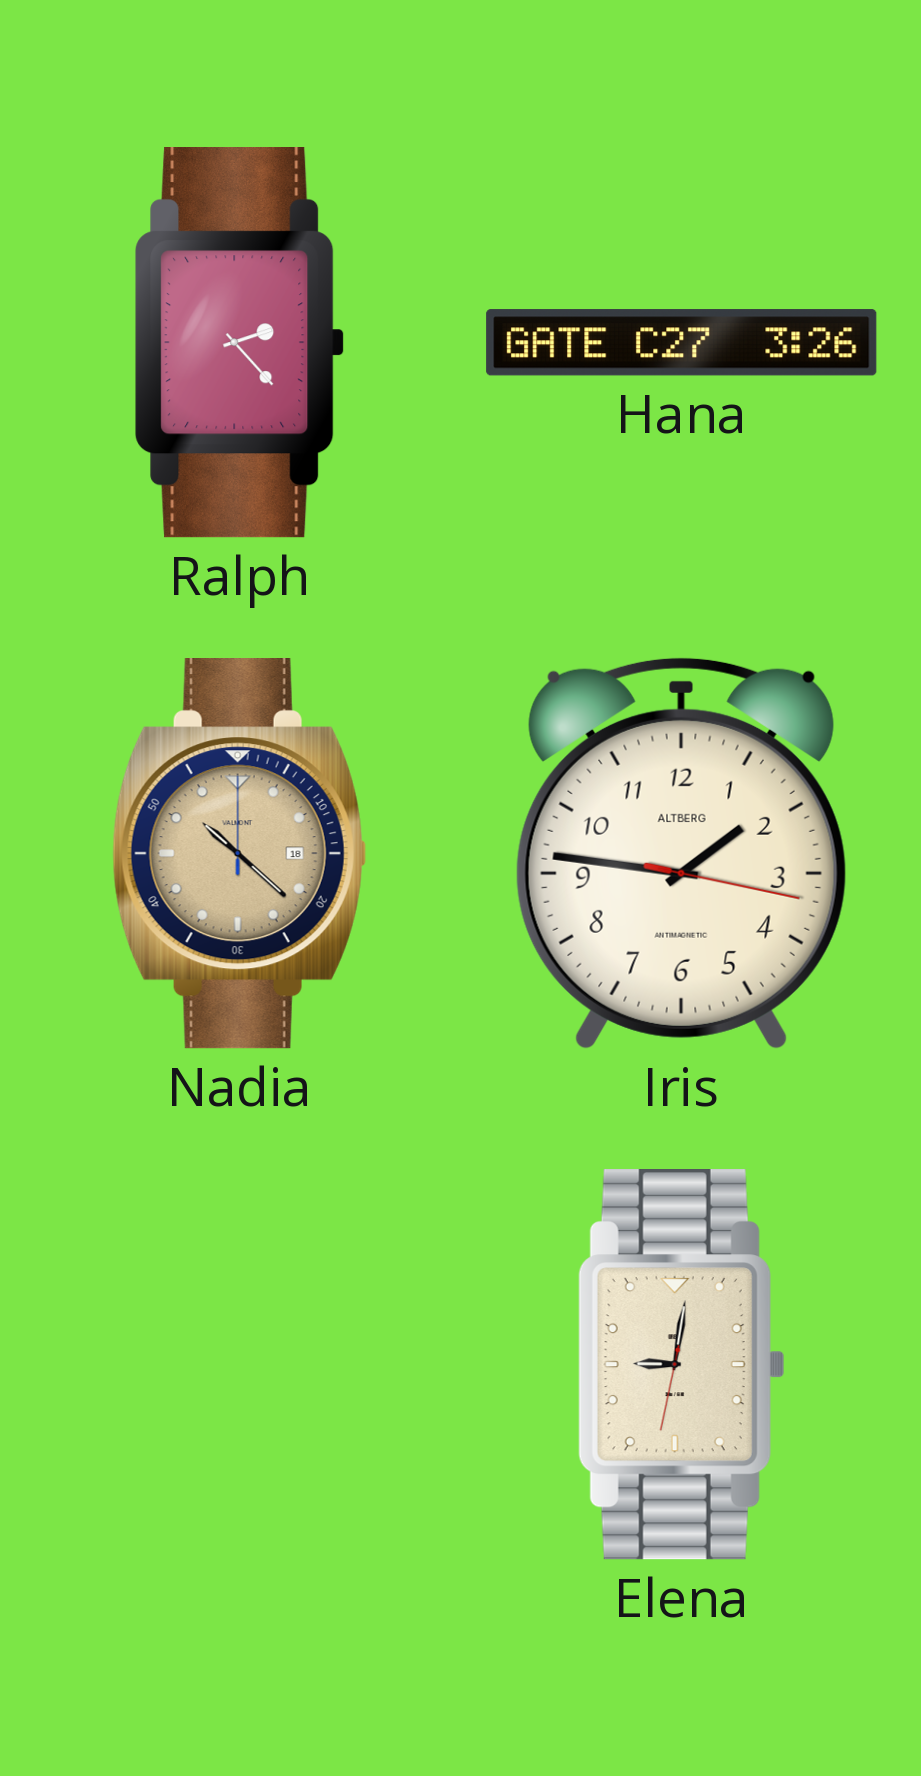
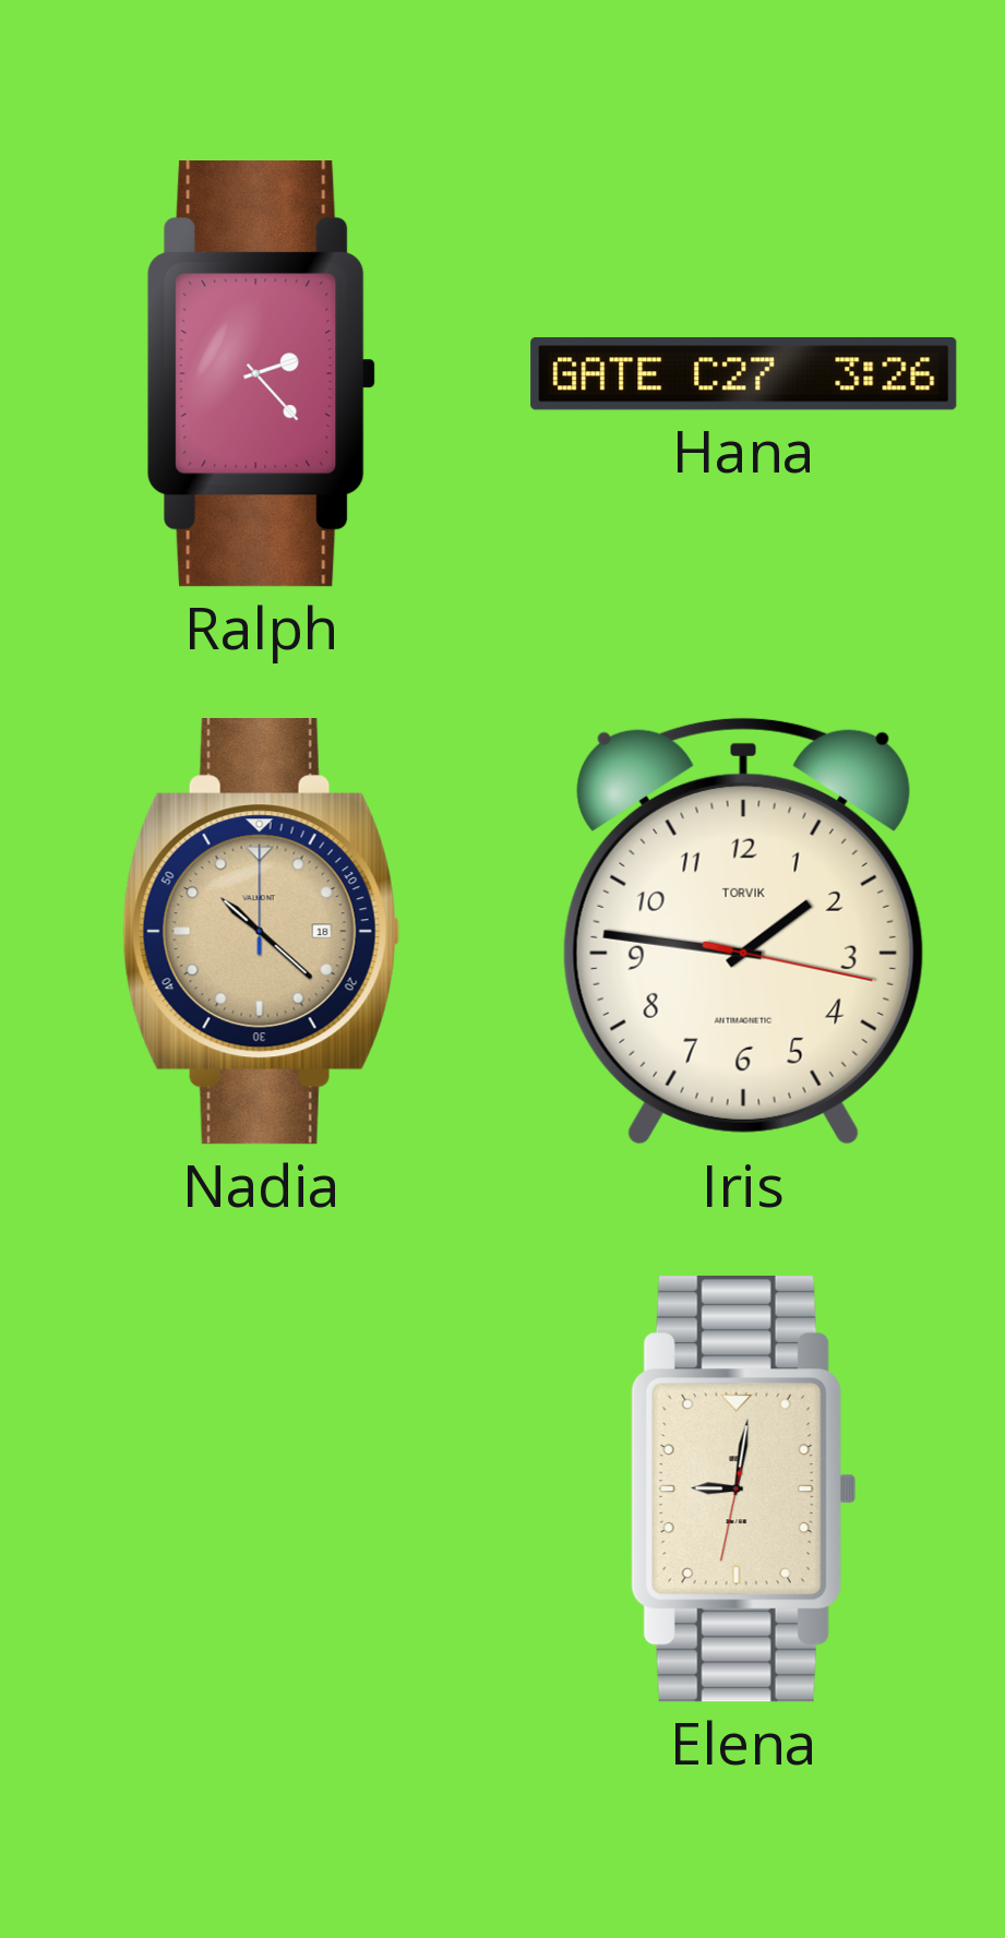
Iris brand: ALTBERG -> TORVIK
